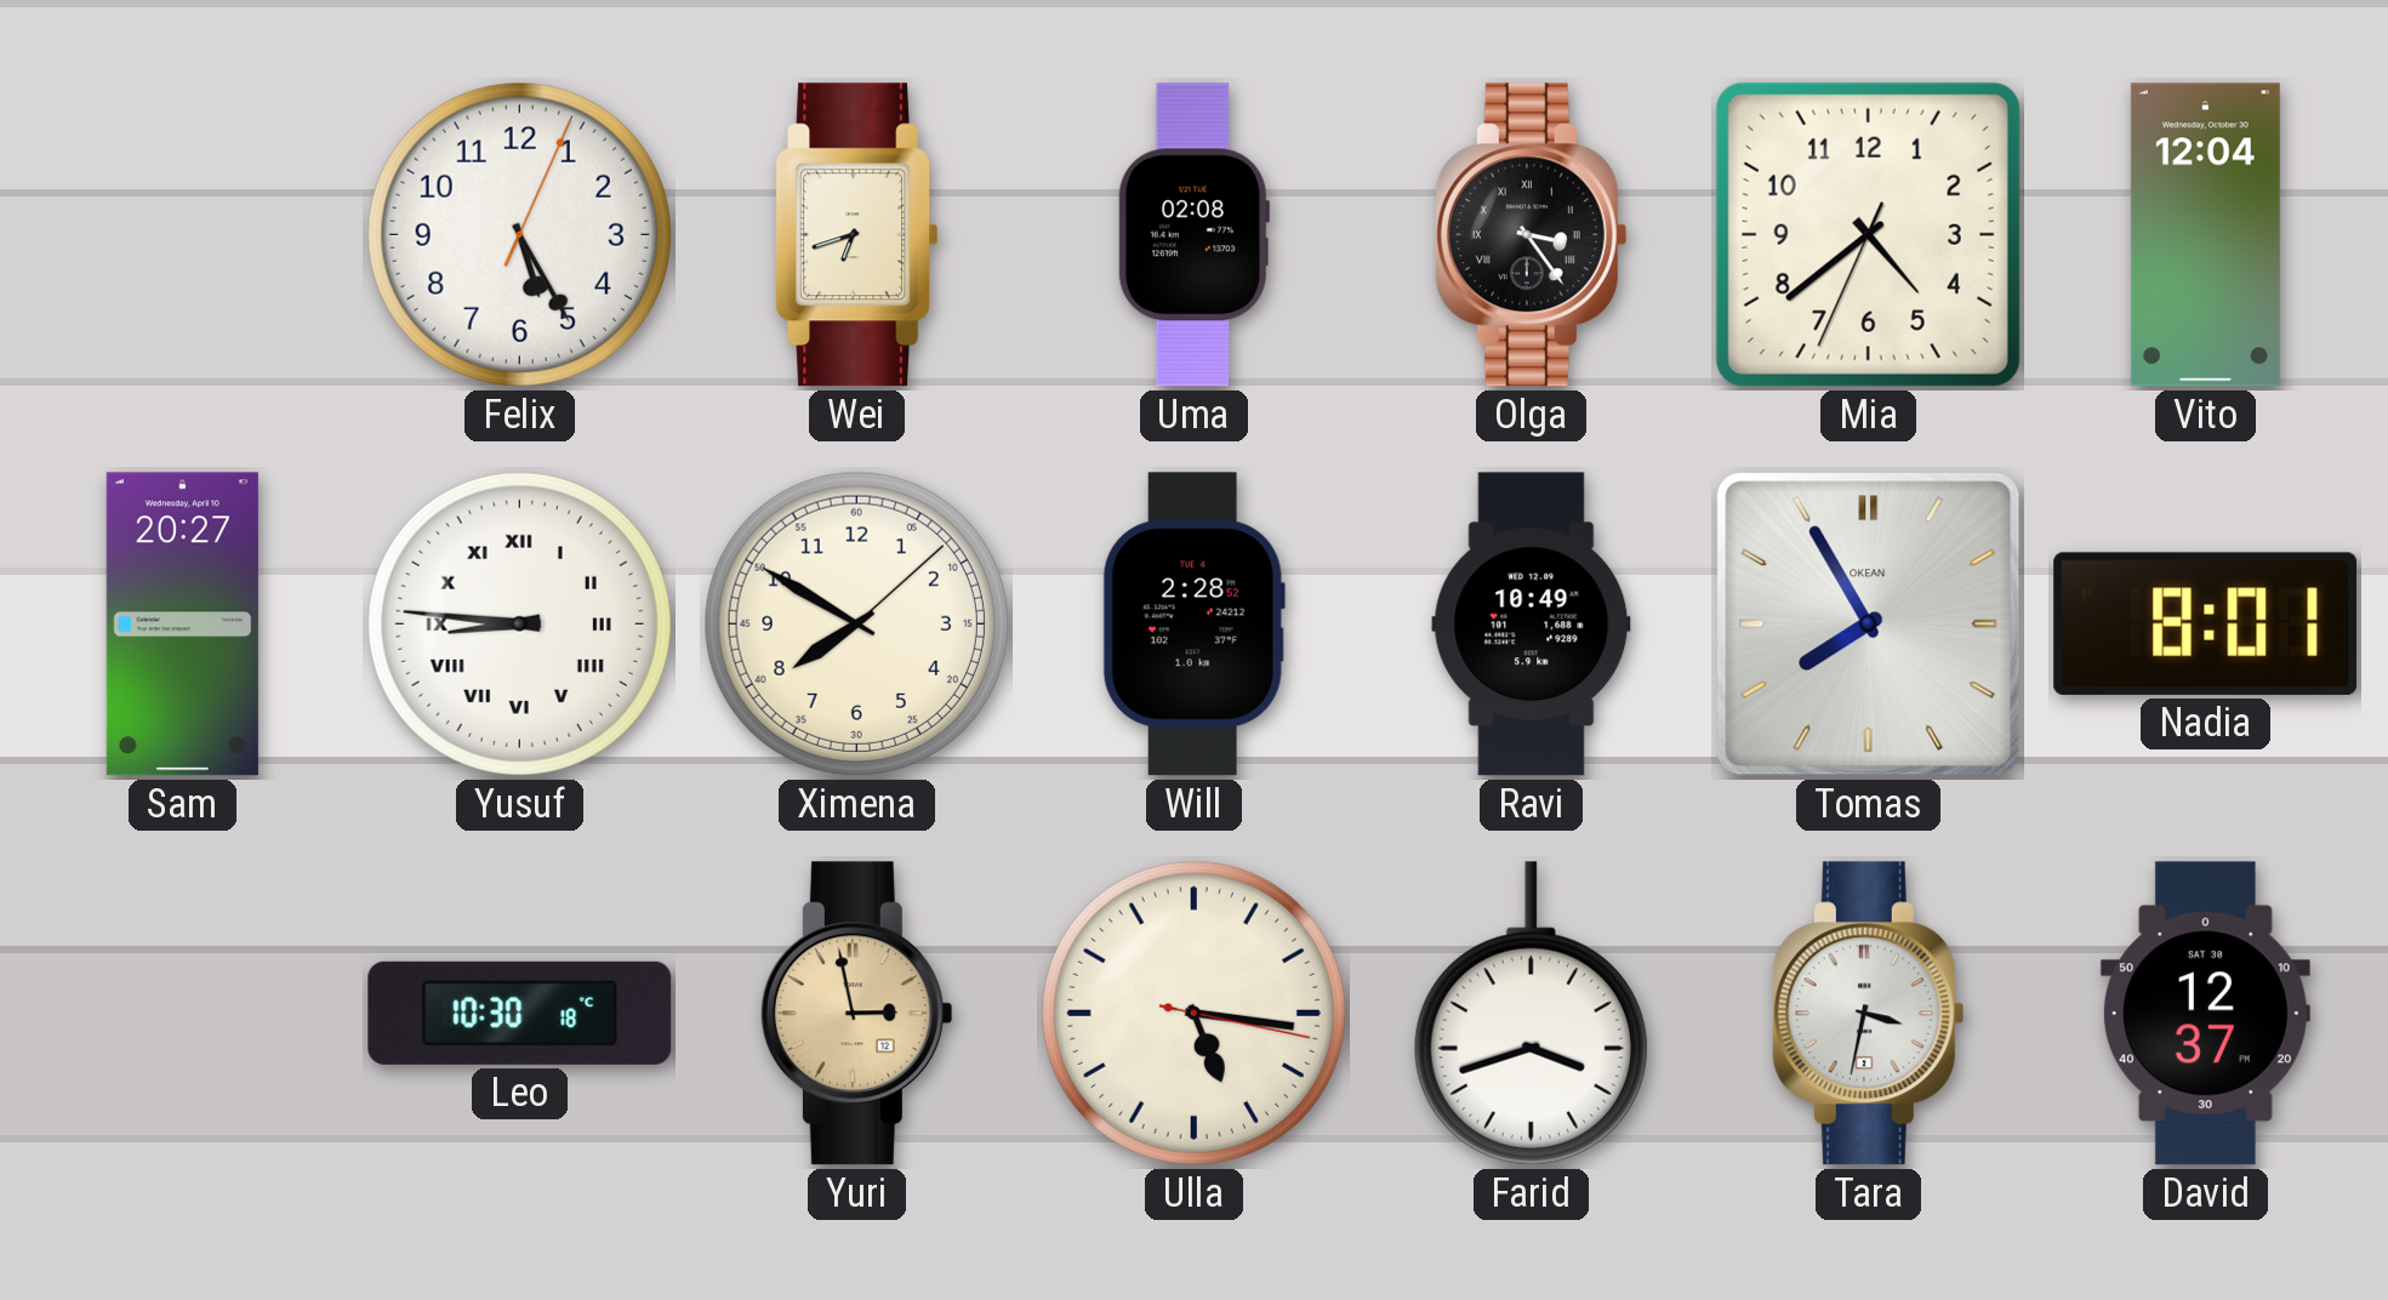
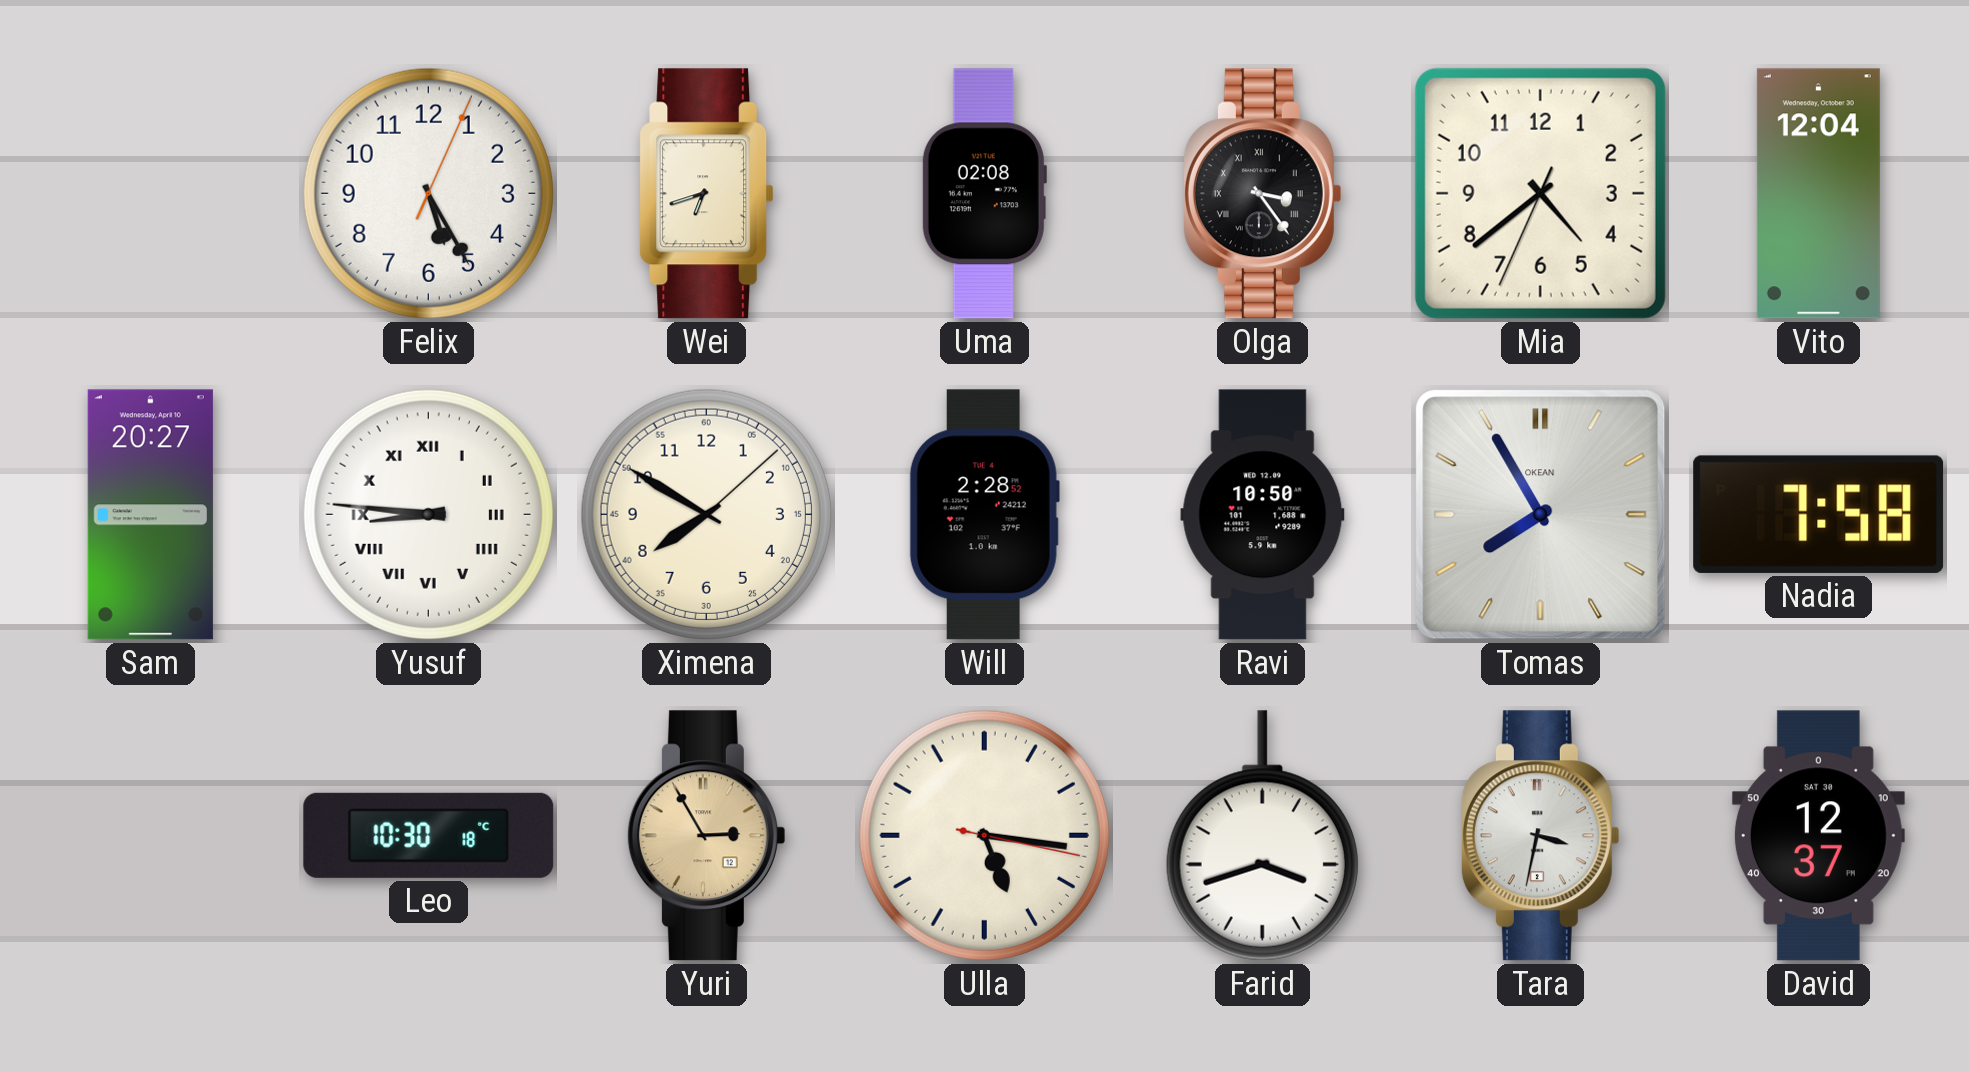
Ravi: 10:49 -> 10:50
Nadia: 8:01 -> 7:58
Yuri: 2:58 -> 2:55
